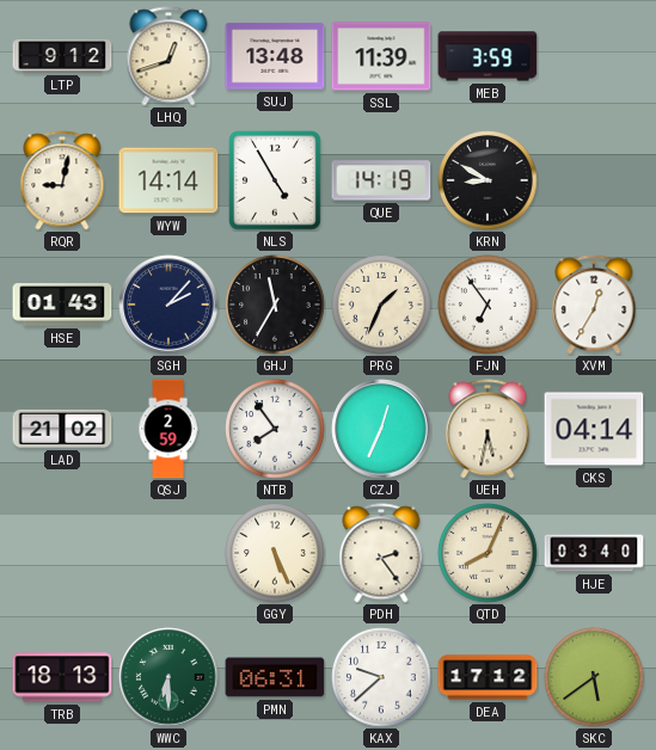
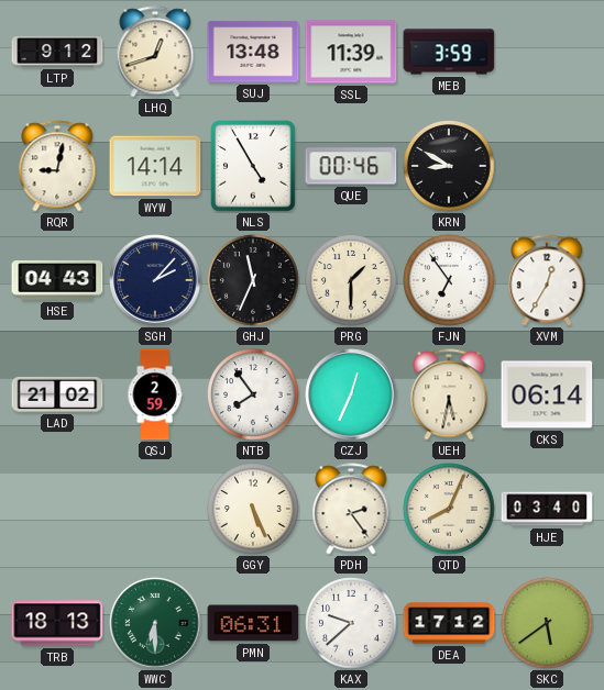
QUE: 14:19 -> 00:46
HSE: 01:43 -> 04:43
GHJ: 11:35 -> 11:34
PRG: 1:34 -> 1:30
CKS: 04:14 -> 06:14
